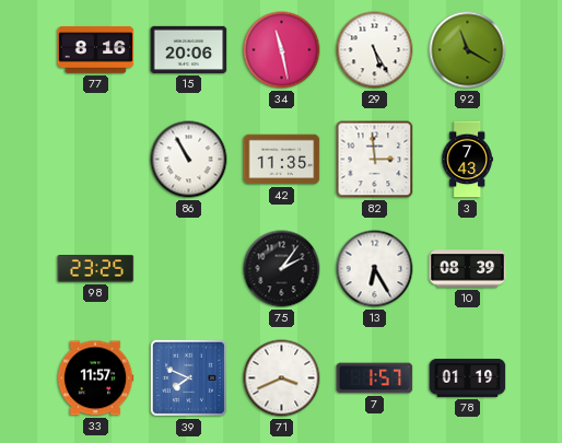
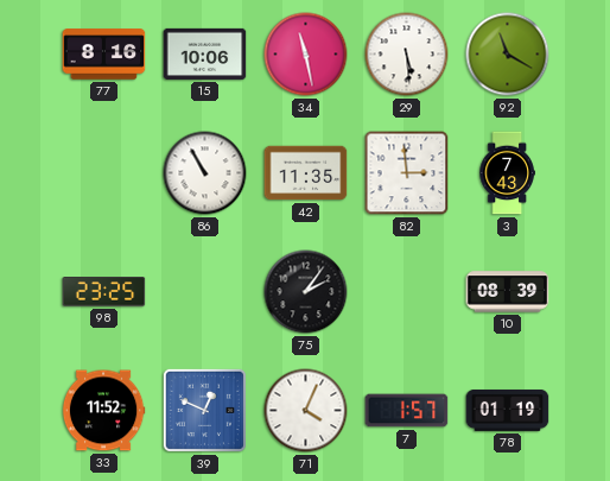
15: 20:06 -> 10:06
29: 5:25 -> 5:29
13: 6:25 -> none
33: 11:57 -> 11:52
39: 7:49 -> 12:49
71: 3:41 -> 4:04
